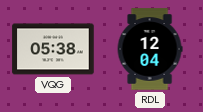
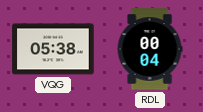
RDL: 12:04 -> 00:04
